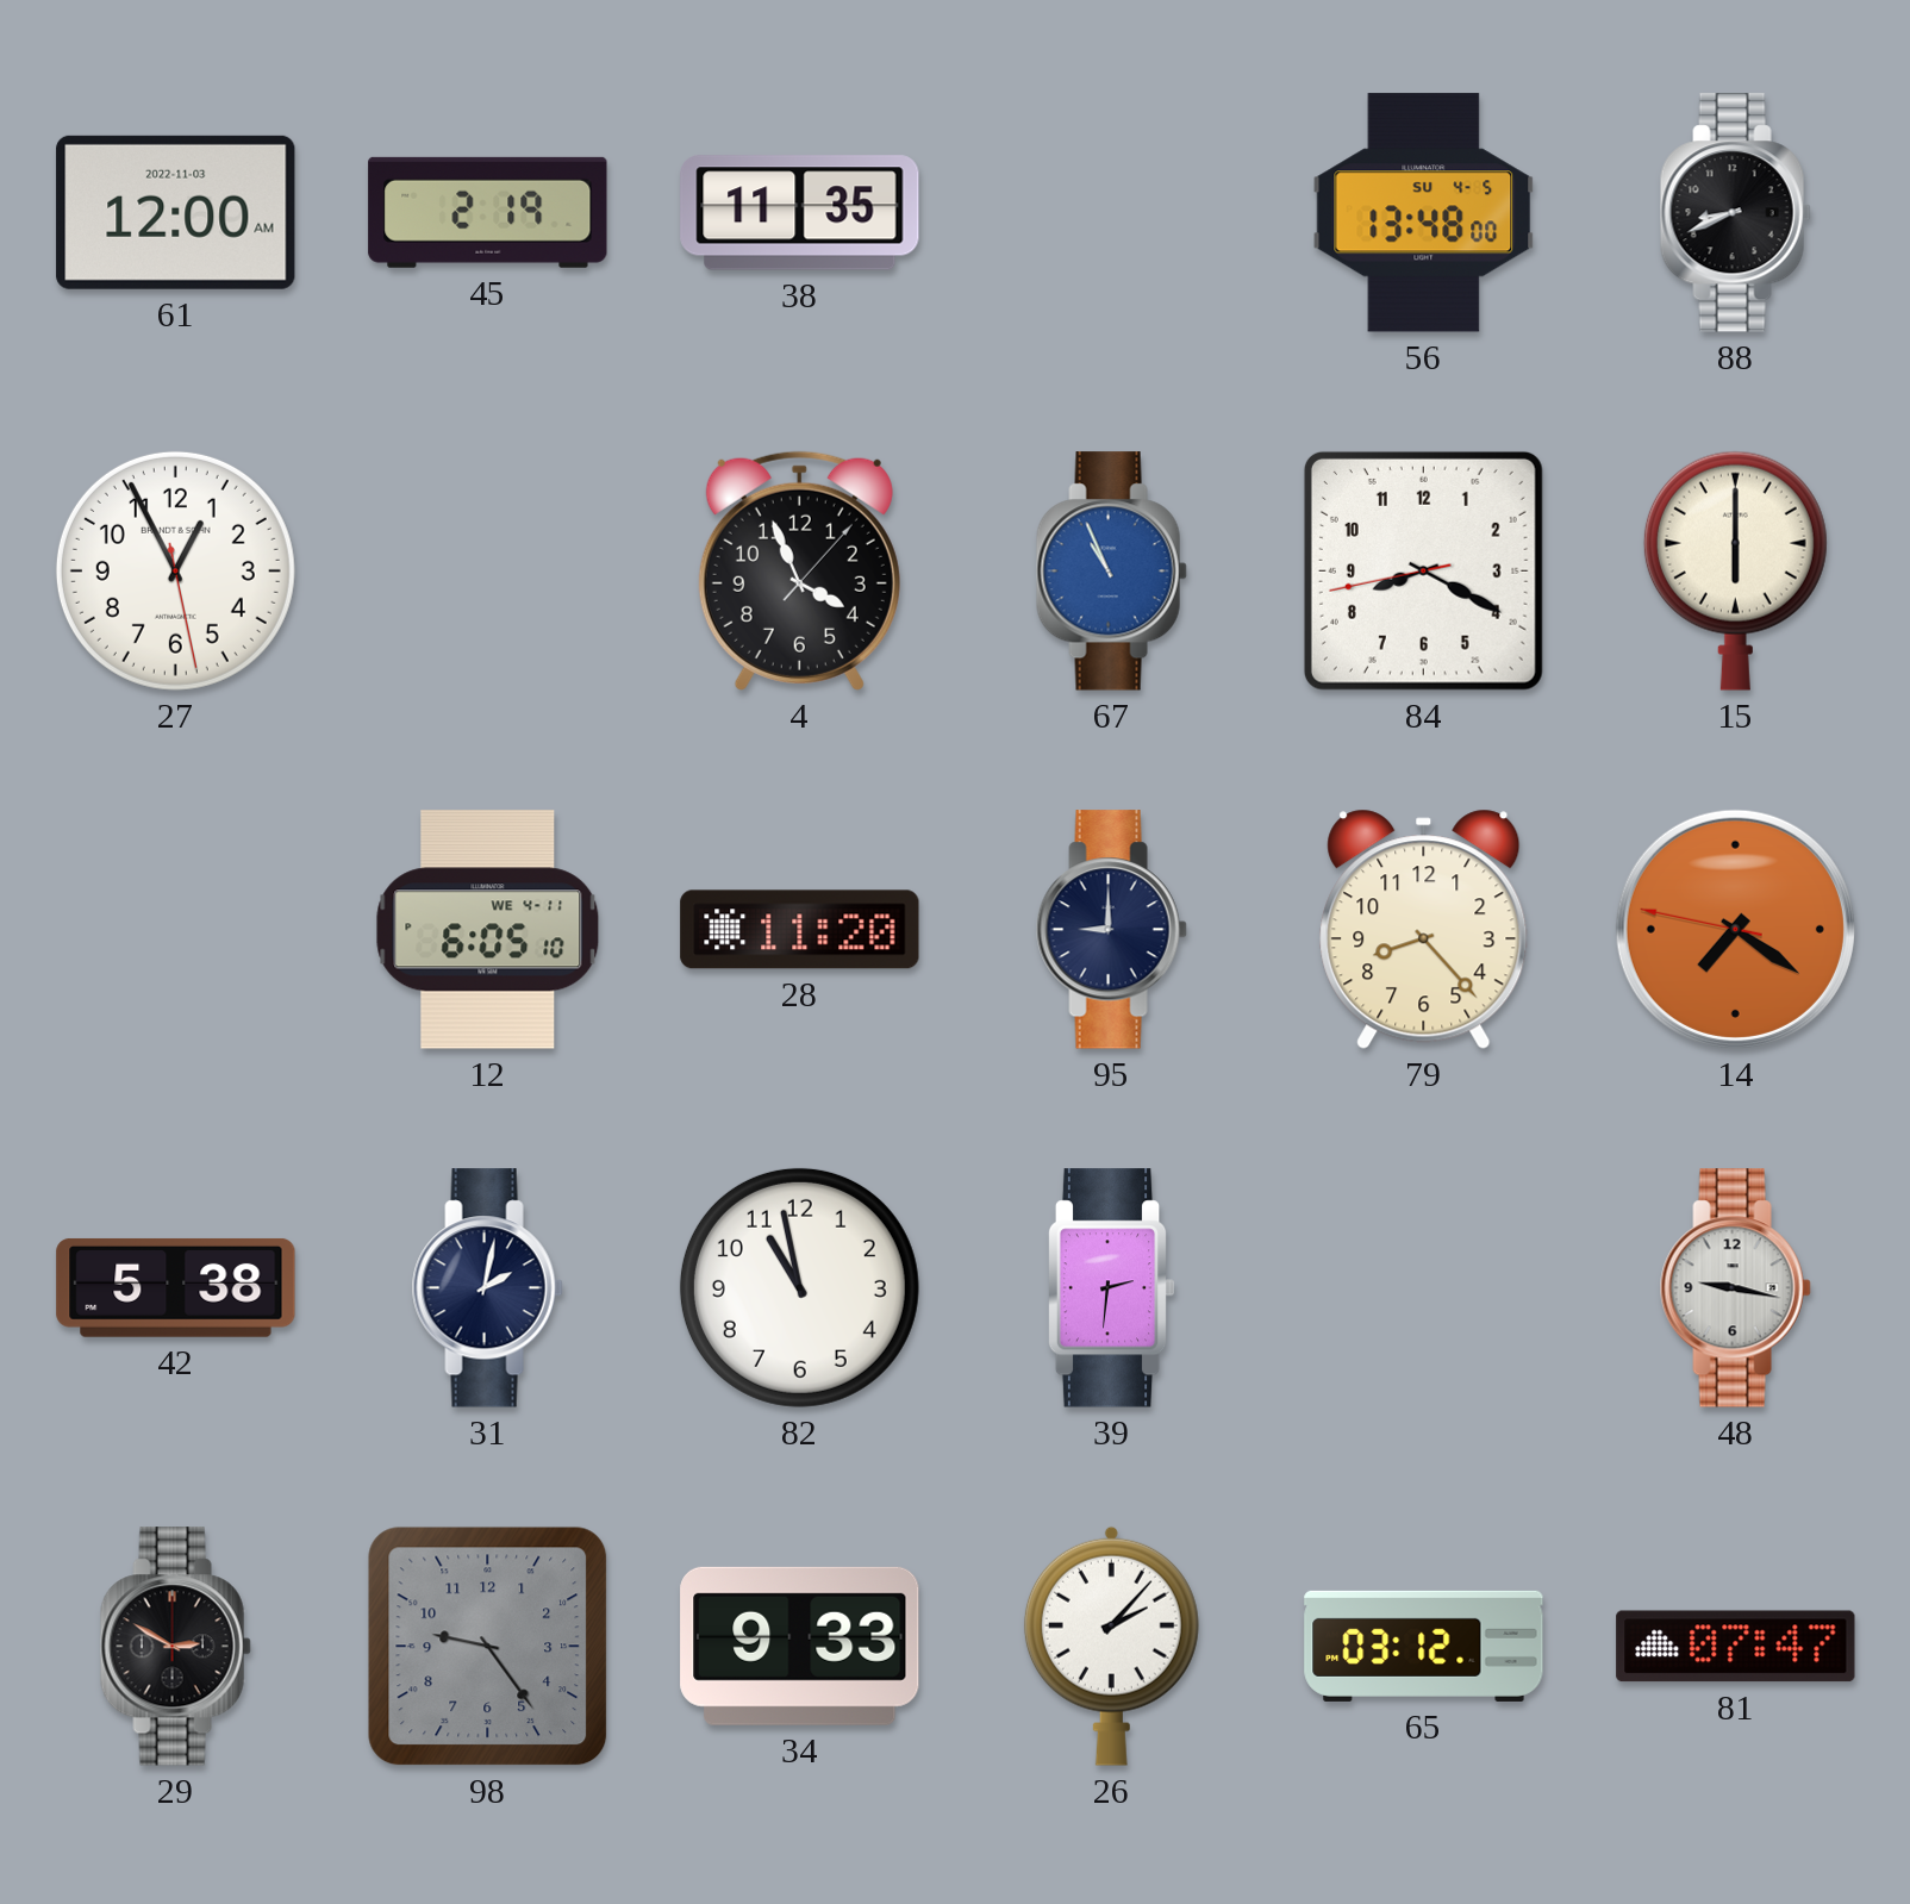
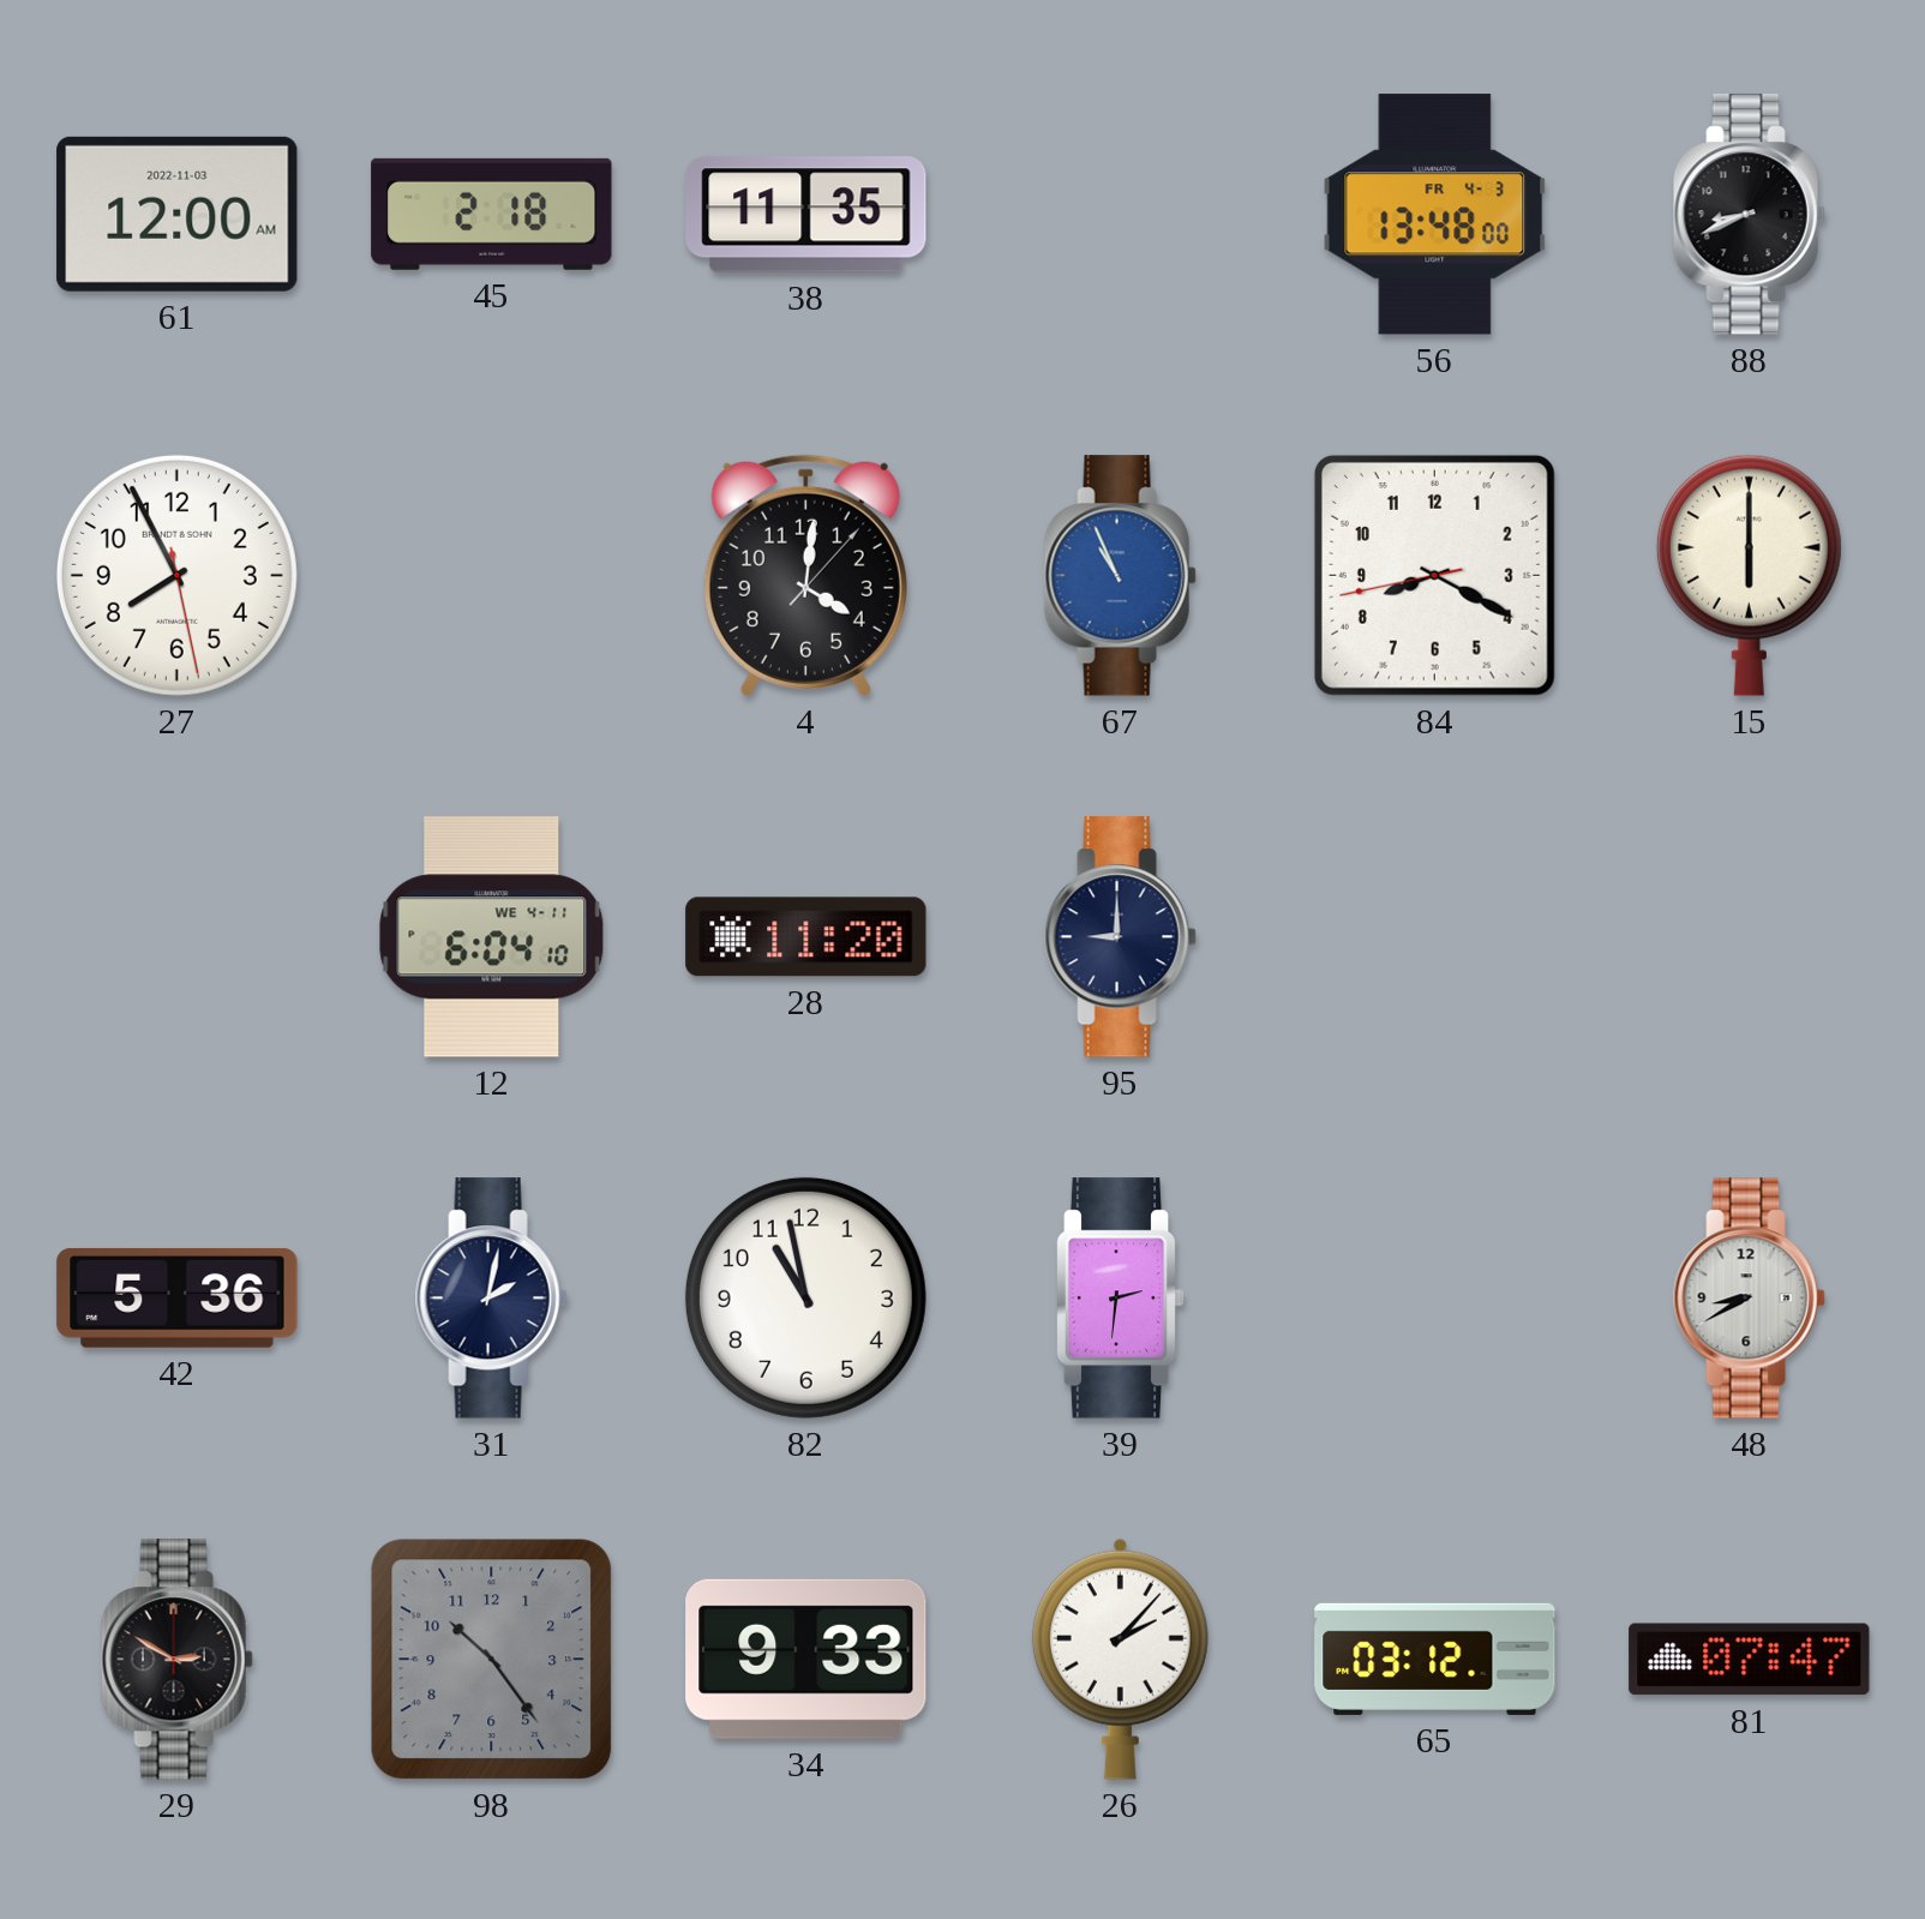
45: 2:19 -> 2:18
56 date: SU 4-5 -> FR 4-3
27: 12:55 -> 7:55
4: 3:56 -> 4:01
12: 6:05 -> 6:04
79: 8:23 -> none
14: 7:20 -> none
42: 5:38 -> 5:36
48: 9:17 -> 8:40
98: 9:24 -> 10:24
